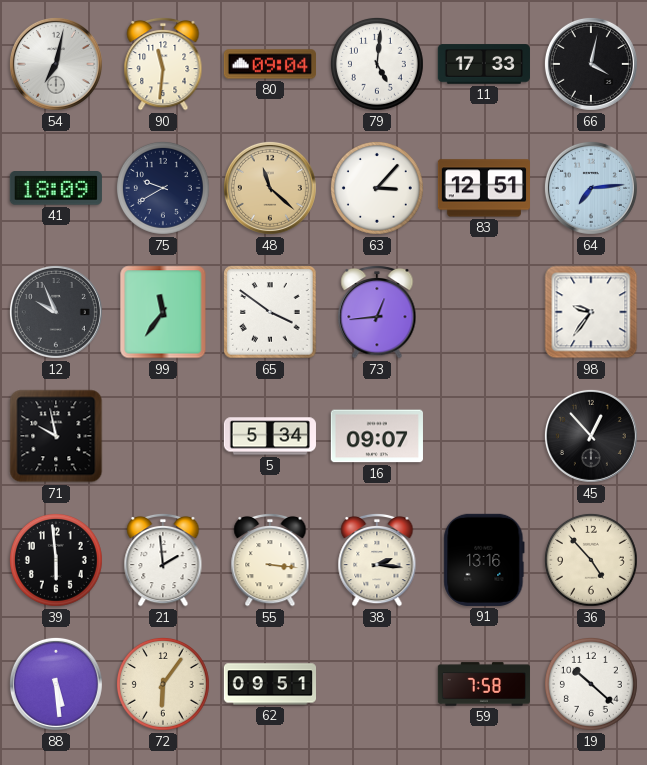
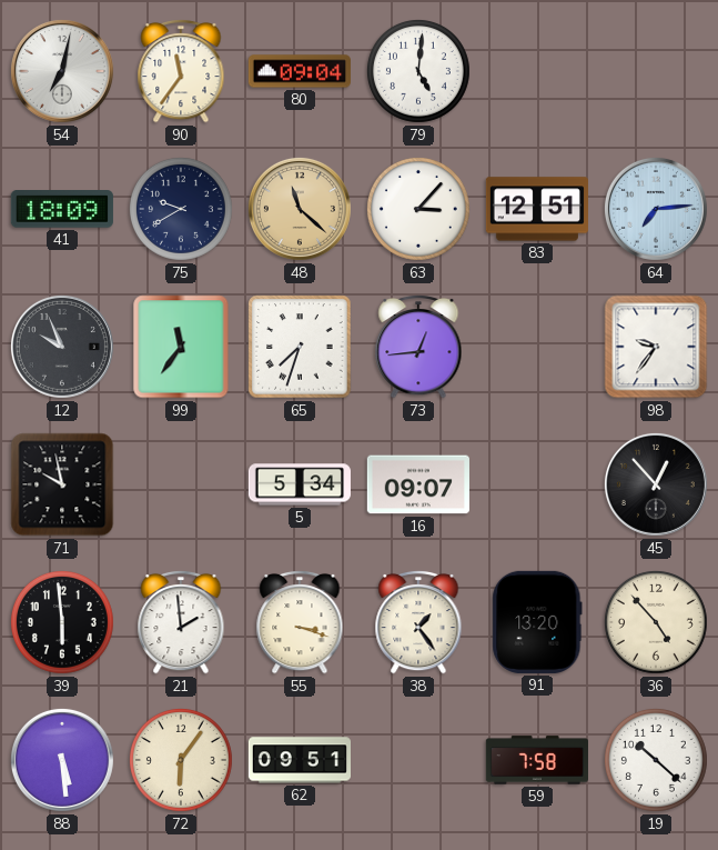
90: 11:31 -> 11:36
11: 17:33 -> none
66: 4:02 -> none
65: 3:51 -> 7:33
55: 3:16 -> 3:18
38: 2:16 -> 1:24
91: 13:16 -> 13:20
